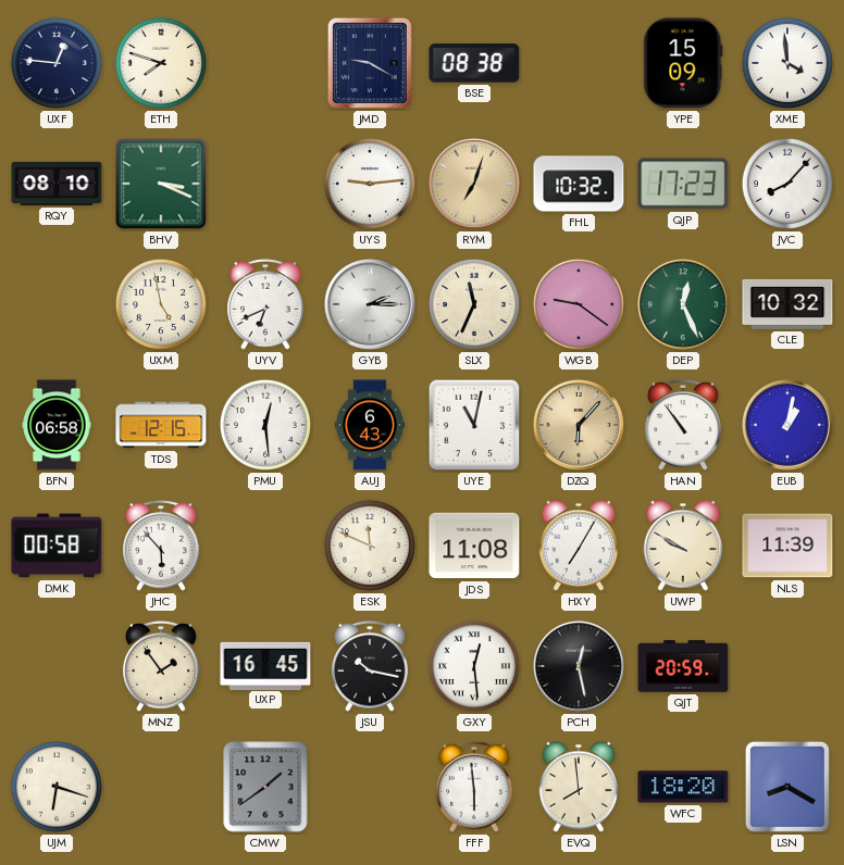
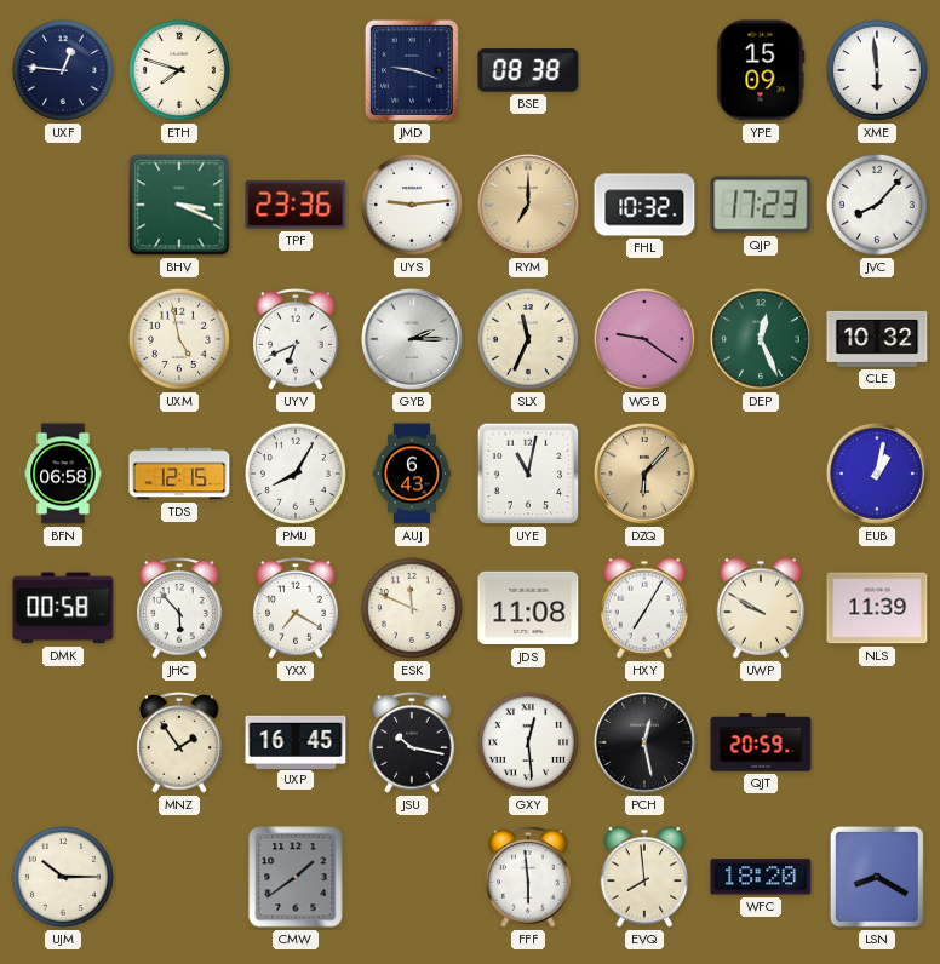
JMD: 9:20 -> 9:18
XME: 3:59 -> 5:59
RQY: 08:10 -> none
TPF: none -> 23:36
RYM: 7:03 -> 7:00
PMU: 12:29 -> 8:05
HAN: 10:54 -> none
YXX: none -> 7:20
UJM: 6:18 -> 10:15
